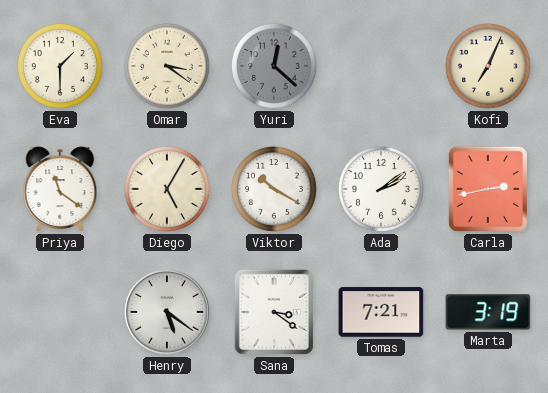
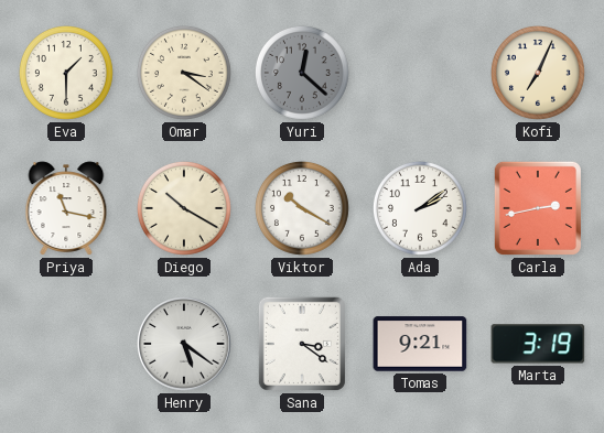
Priya: 11:21 -> 11:17
Diego: 5:05 -> 10:20
Tomas: 7:21 -> 9:21
